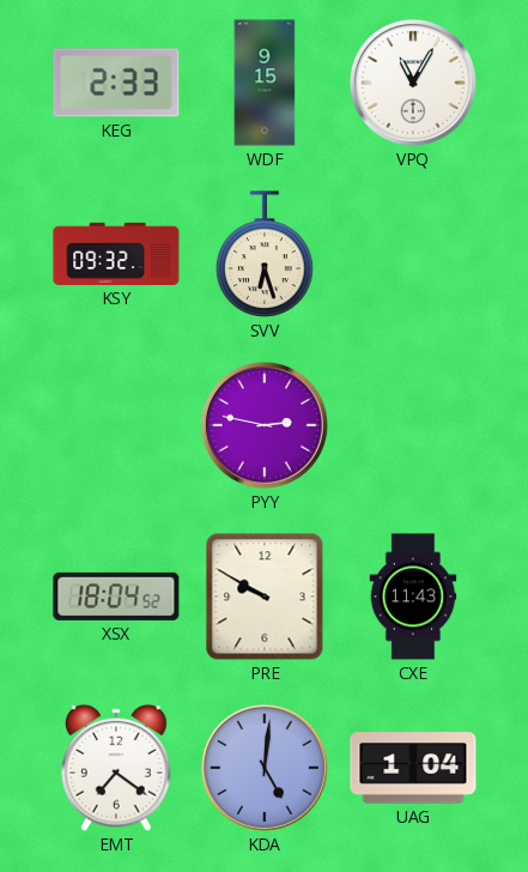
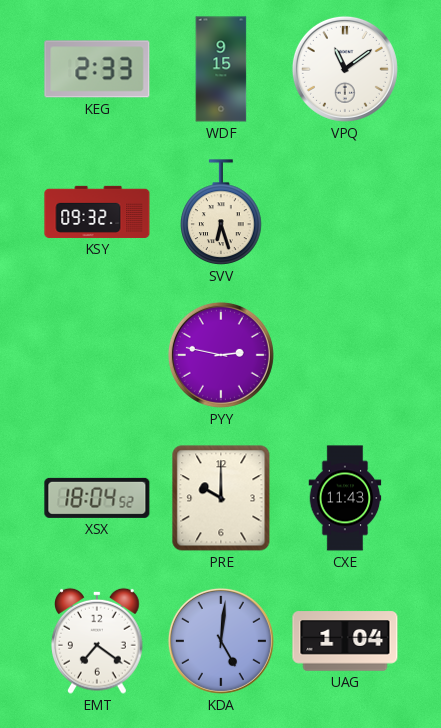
VPQ: 11:05 -> 11:09
PRE: 9:50 -> 10:00
